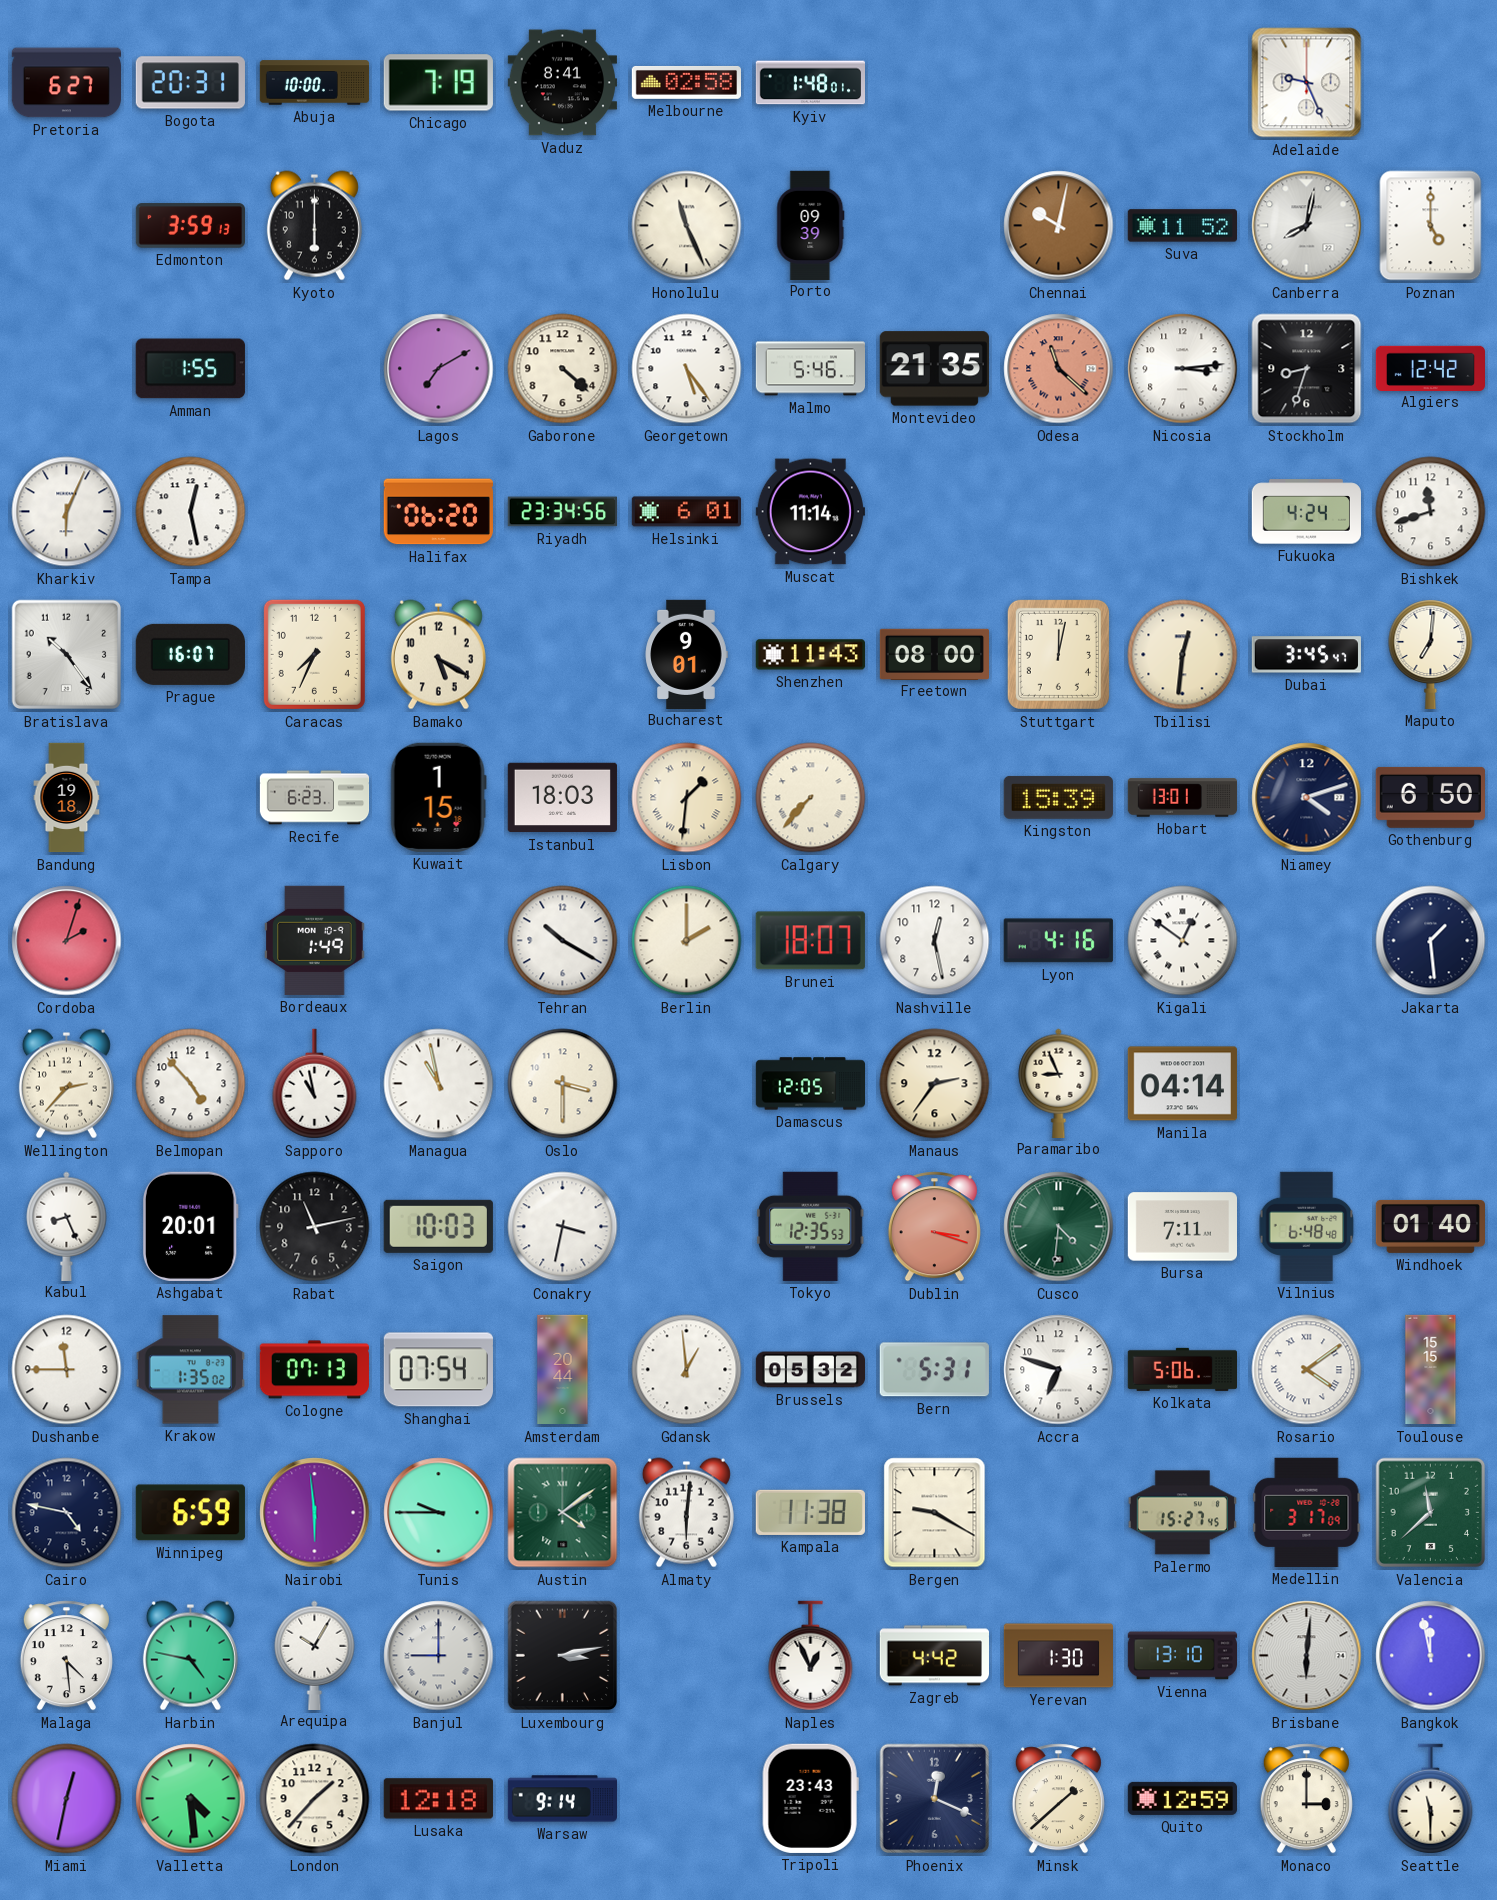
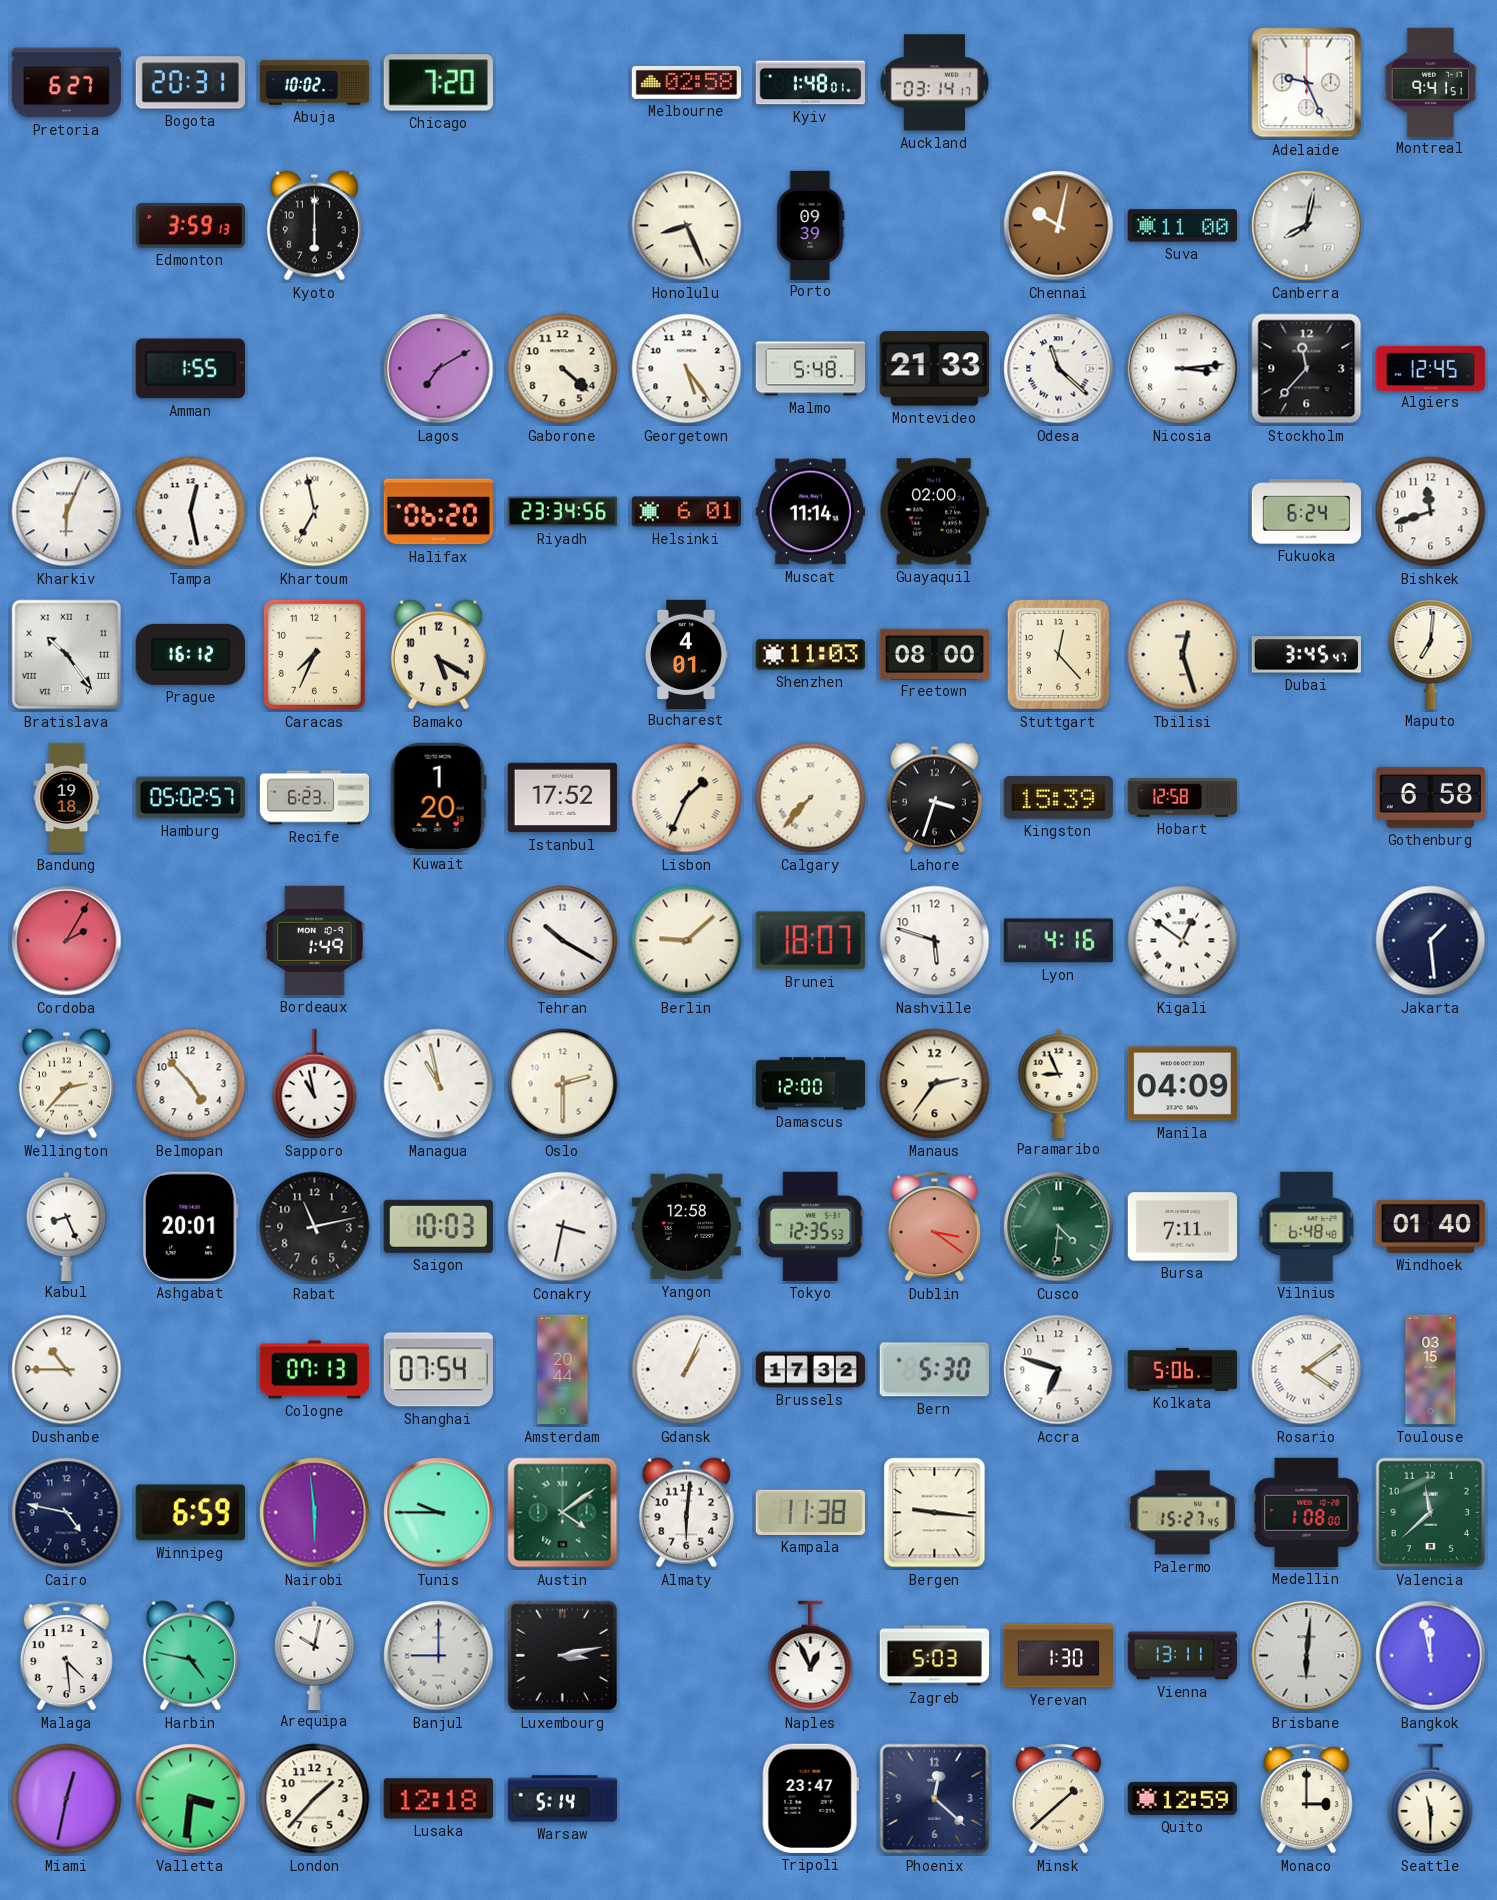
Abuja: 10:00 -> 10:02
Chicago: 7:19 -> 7:20
Vaduz: 8:41 -> none
Auckland: none -> 03:14
Montreal: none -> 9:41
Honolulu: 11:26 -> 8:26
Suva: 11:52 -> 11:00
Poznan: 5:00 -> none
Malmo: 5:46 -> 5:48
Montevideo: 21:35 -> 21:33
Odesa dial: salmon -> white
Stockholm: 8:33 -> 11:37
Algiers: 12:42 -> 12:45
Khartoum: none -> 6:58
Guayaquil: none -> 02:00
Fukuoka: 4:24 -> 6:24
Bratislava numerals: Arabic -> Roman
Prague: 16:07 -> 16:12
Bucharest: 9:01 -> 4:01
Shenzhen: 11:43 -> 11:03
Stuttgart: 12:02 -> 12:23
Tbilisi: 12:31 -> 12:27
Hamburg: none -> 05:02
Kuwait: 1:15 -> 1:20
Istanbul: 18:03 -> 17:52
Lisbon: 1:31 -> 1:34
Lahore: none -> 3:33
Hobart: 13:01 -> 12:58
Niamey: 4:12 -> none
Gothenburg: 6:50 -> 6:58
Cordoba: 2:03 -> 2:05
Berlin: 2:00 -> 9:08
Nashville: 12:28 -> 5:48
Oslo: 3:30 -> 2:30
Damascus: 12:05 -> 12:00
Manila: 04:14 -> 04:09
Yangon: none -> 12:58
Dublin: 3:18 -> 3:21
Dushanbe: 11:45 -> 10:45
Krakow: 1:35 -> none
Gdansk: 12:59 -> 1:04
Brussels: 05:32 -> 17:32
Bern: 5:31 -> 5:30
Toulouse: 15:15 -> 03:15
Bergen: 9:20 -> 9:16
Medellin: 3:17 -> 1:08
Arequipa: 10:05 -> 10:02
Zagreb: 4:42 -> 5:03
Vienna: 13:10 -> 13:11
Valletta: 4:29 -> 3:31
Warsaw: 9:14 -> 5:14
Tripoli: 23:43 -> 23:47
Phoenix: 12:19 -> 12:22
